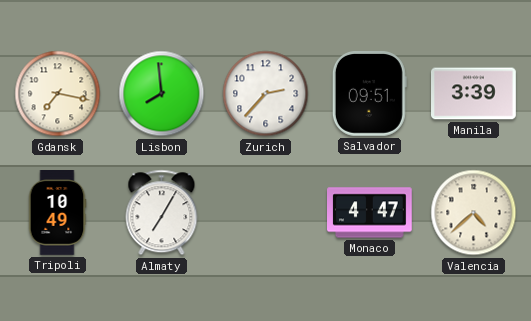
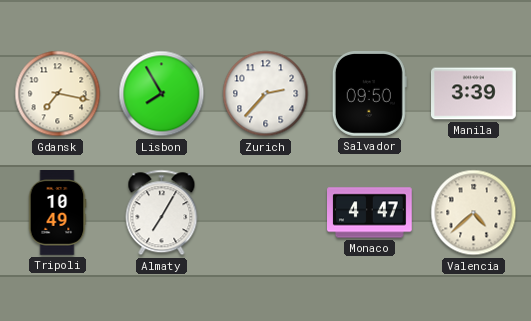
Lisbon: 7:59 -> 7:55
Salvador: 09:51 -> 09:50
